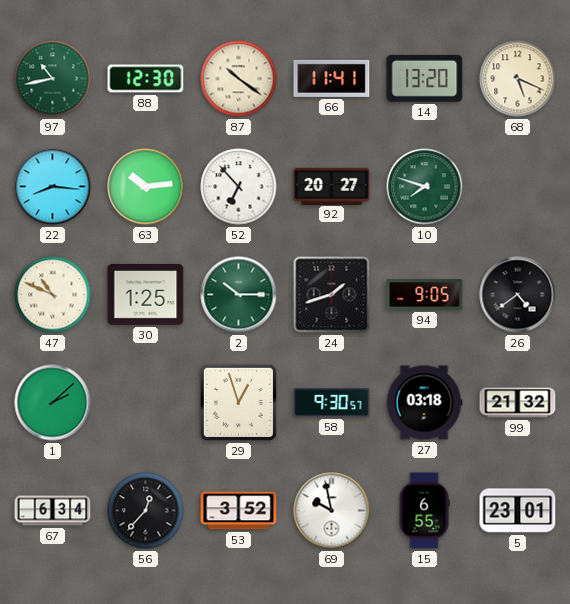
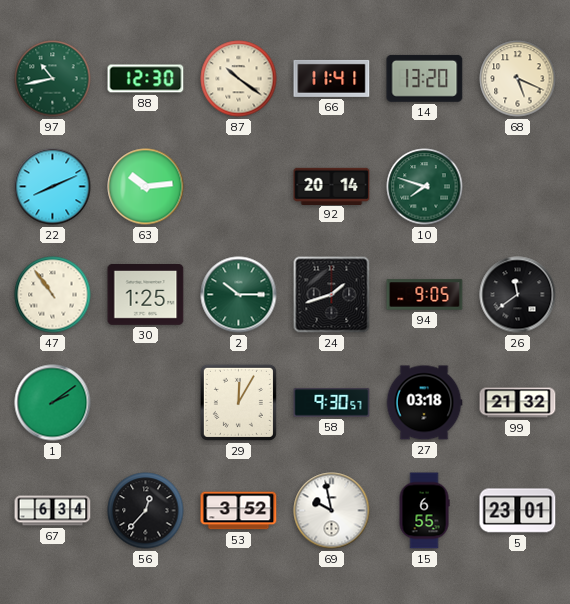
22: 8:16 -> 8:11
52: 6:53 -> none
92: 20:27 -> 20:14
47: 10:49 -> 10:54
26: 4:39 -> 11:39
1: 2:08 -> 2:09
29: 12:57 -> 12:05
